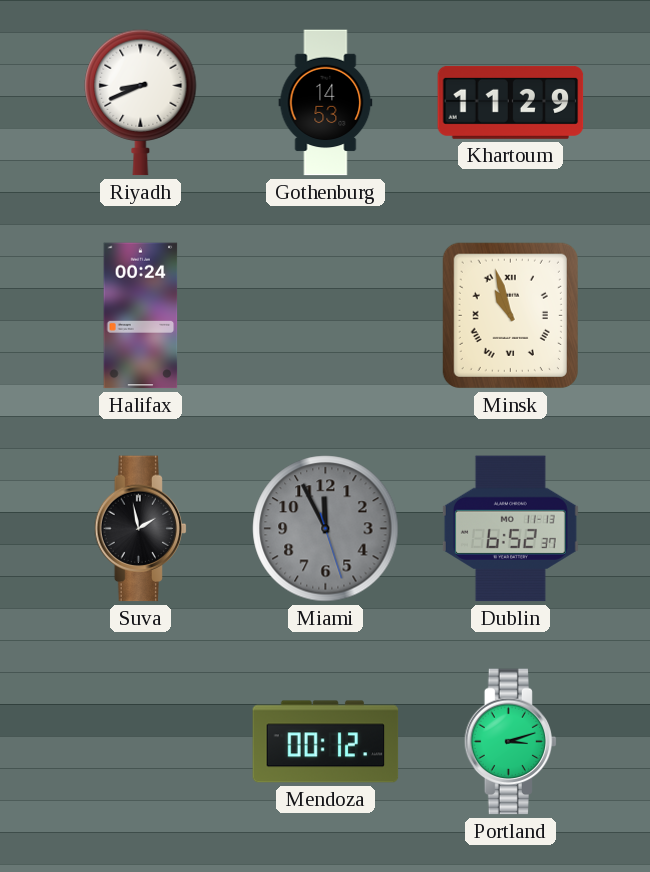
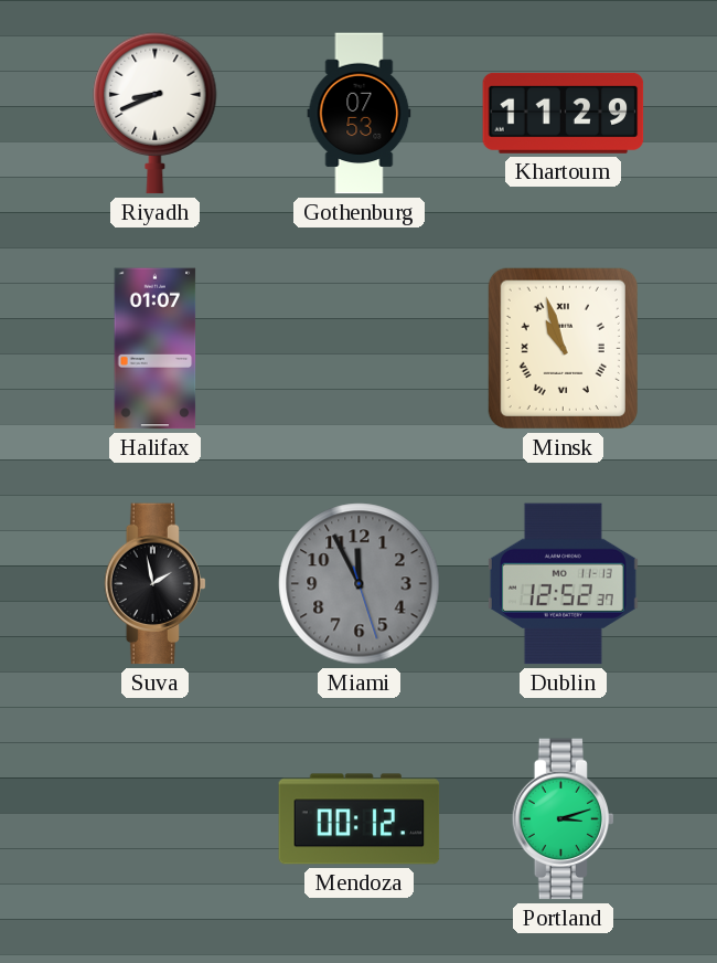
Gothenburg: 14:53 -> 07:53
Halifax: 00:24 -> 01:07
Dublin: 6:52 -> 12:52
